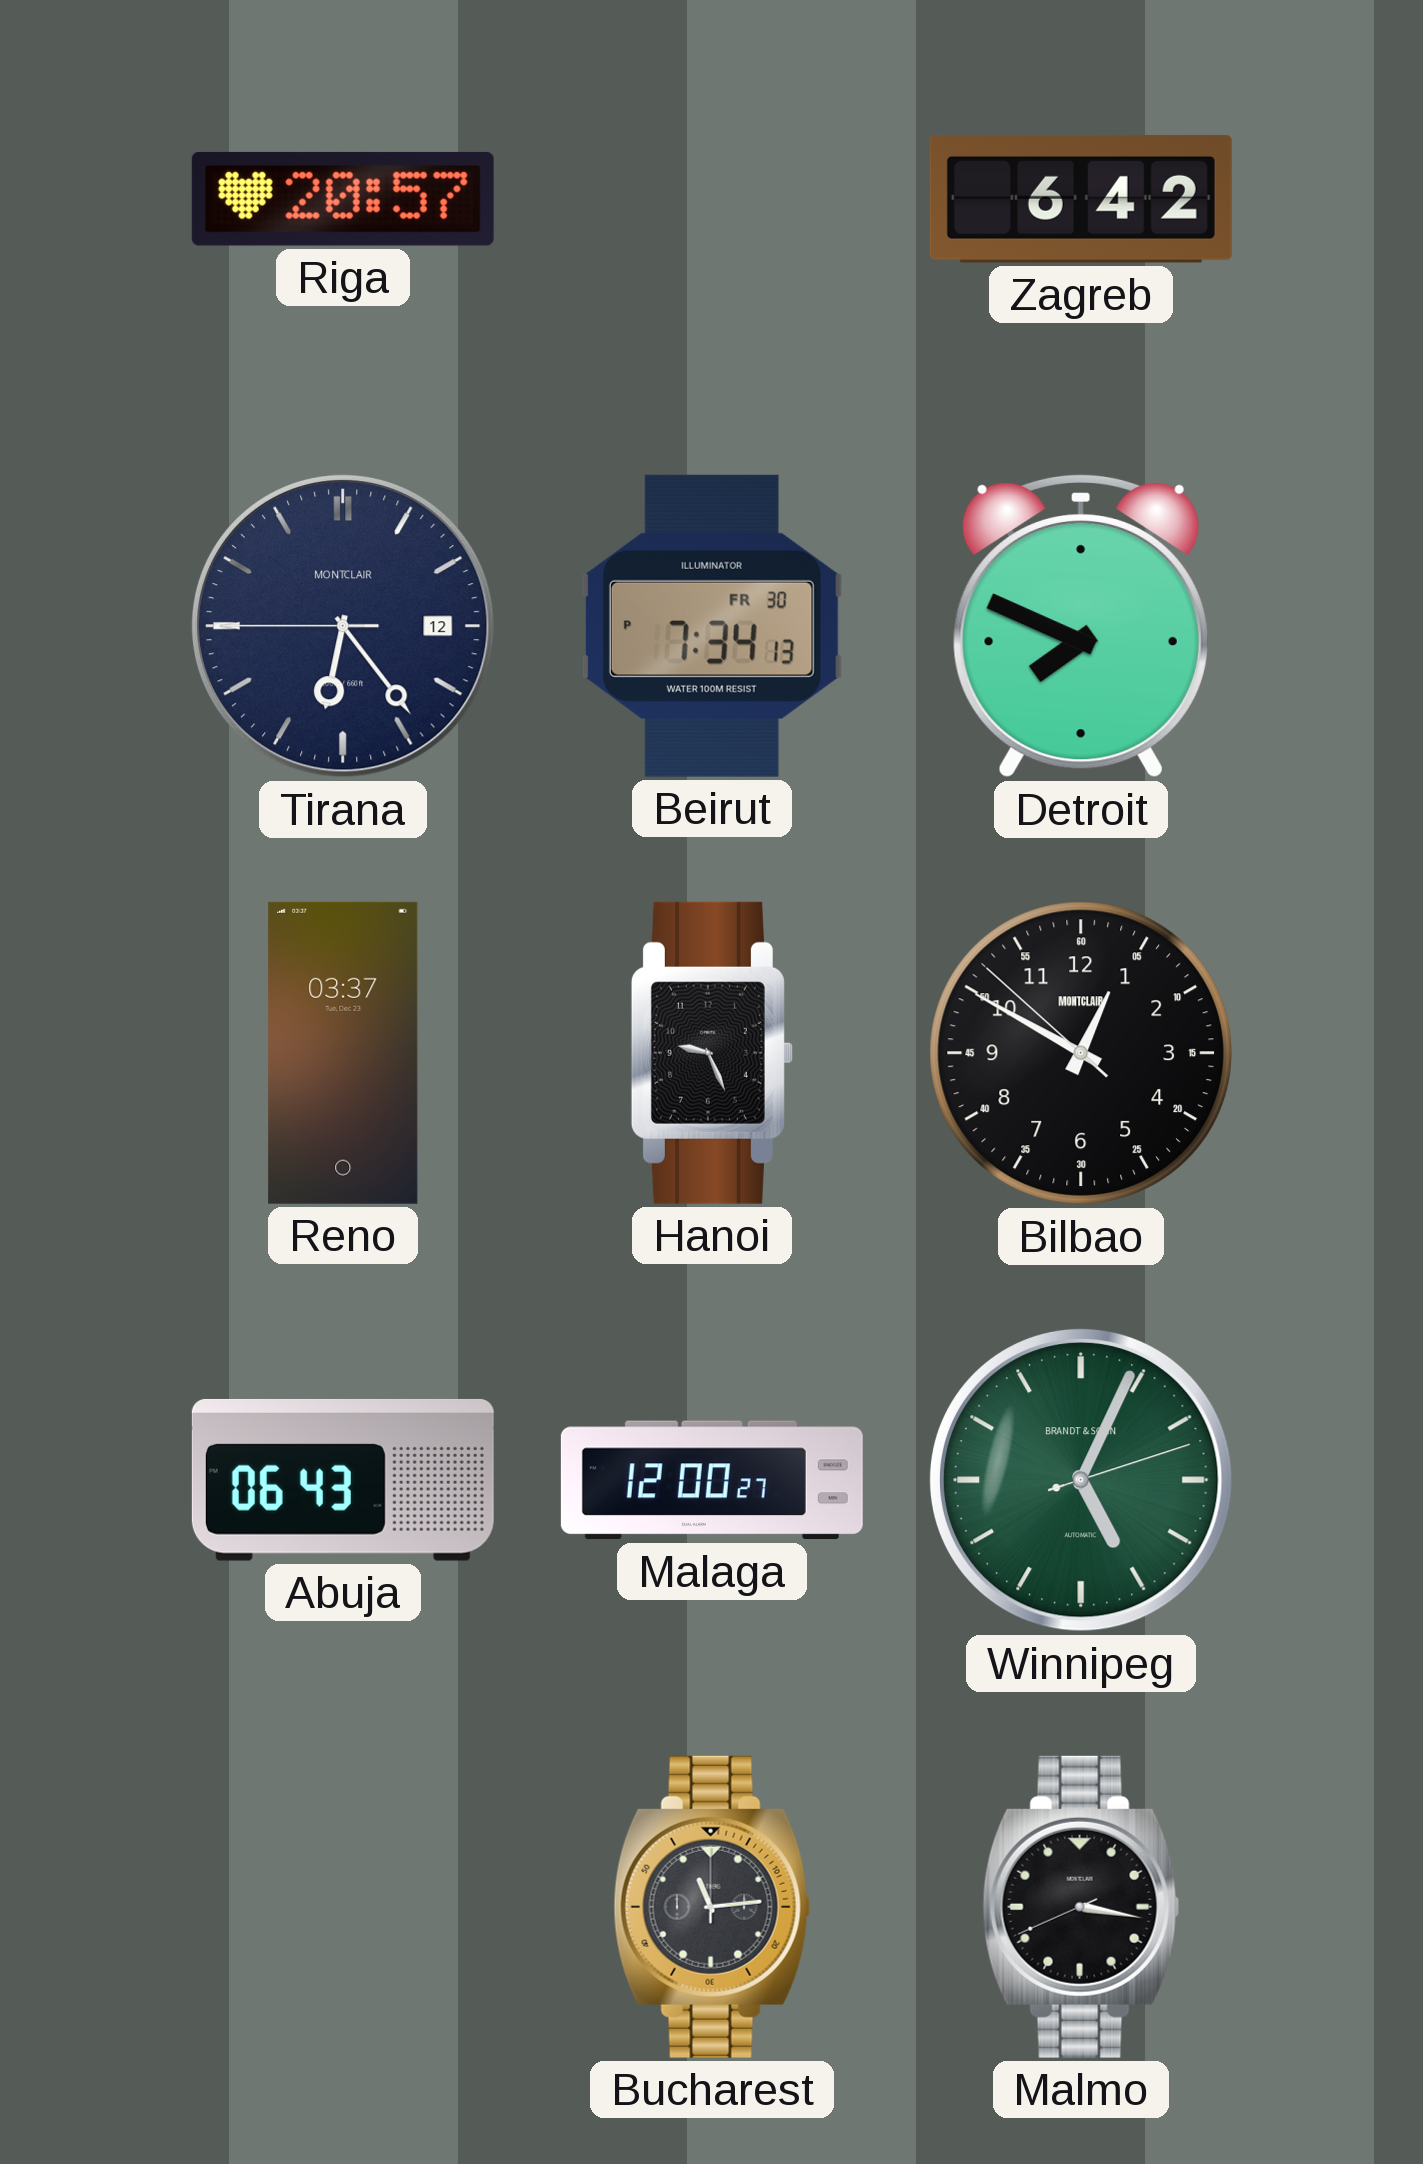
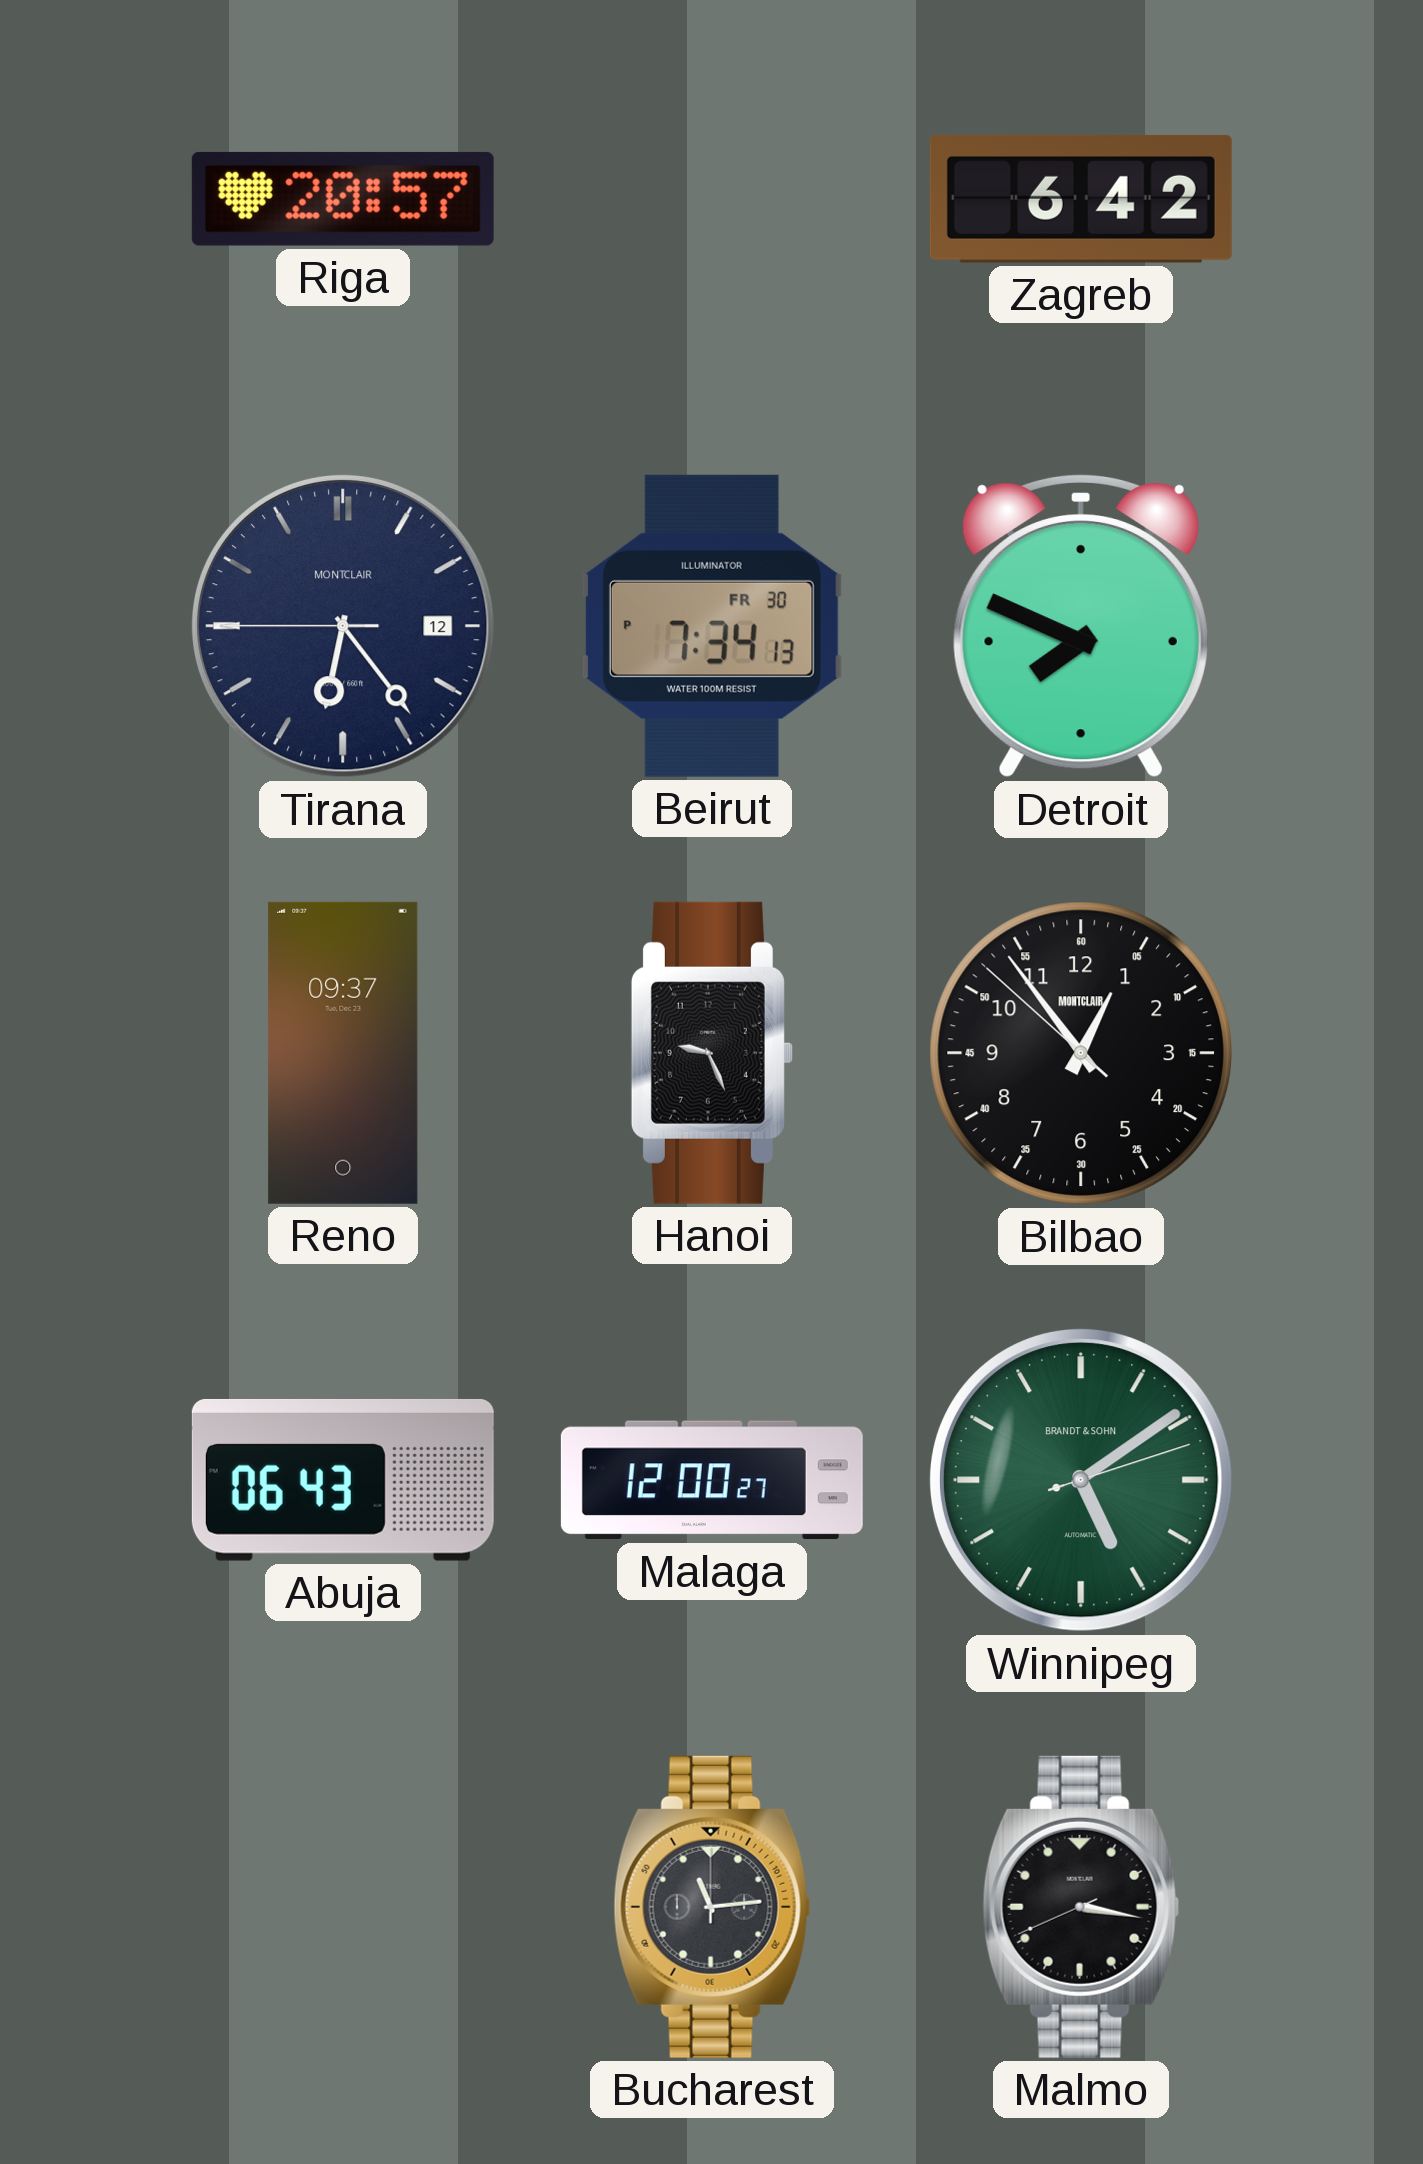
Reno: 03:37 -> 09:37
Bilbao: 12:49 -> 12:53
Winnipeg: 5:04 -> 5:09
